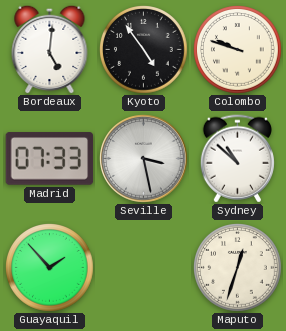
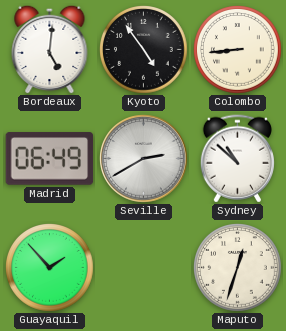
Colombo: 9:48 -> 8:44
Madrid: 07:33 -> 06:49
Seville: 3:28 -> 2:40
